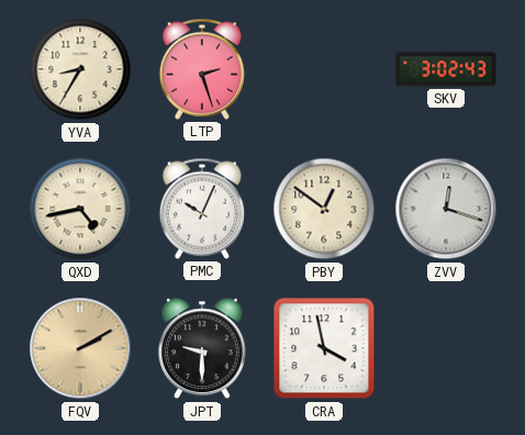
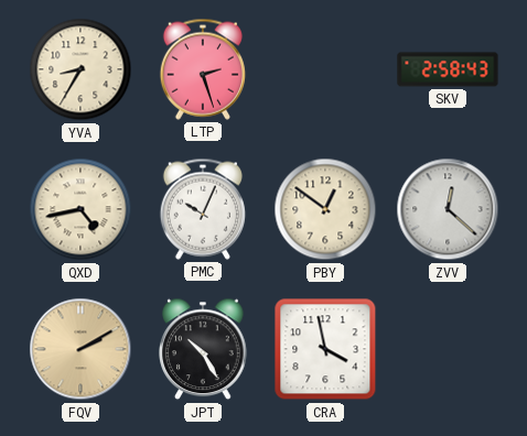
SKV: 3:02 -> 2:58
ZVV: 12:18 -> 12:22
JPT: 9:30 -> 10:25
